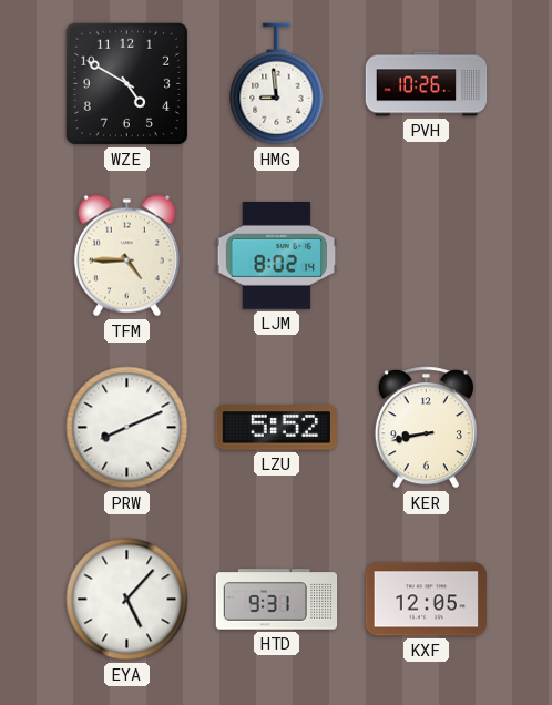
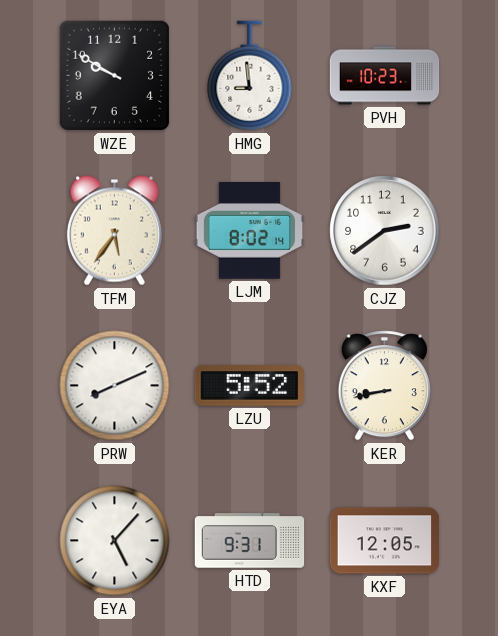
WZE: 4:50 -> 9:50
PVH: 10:26 -> 10:23
TFM: 4:45 -> 5:36
CJZ: none -> 2:39
